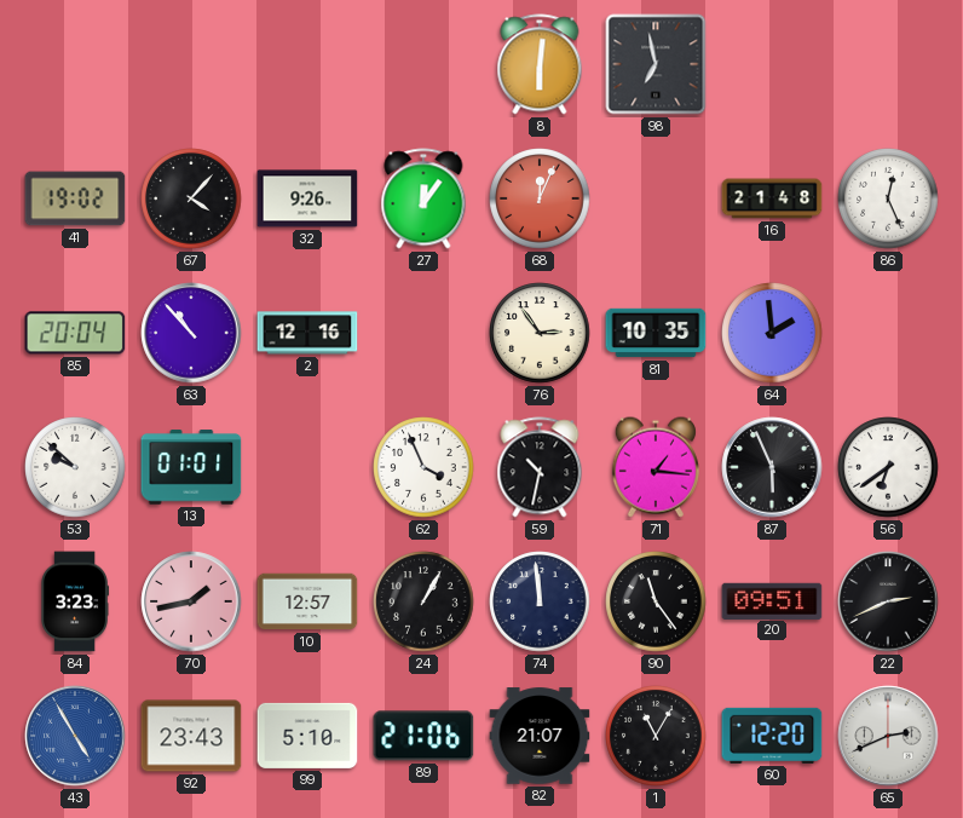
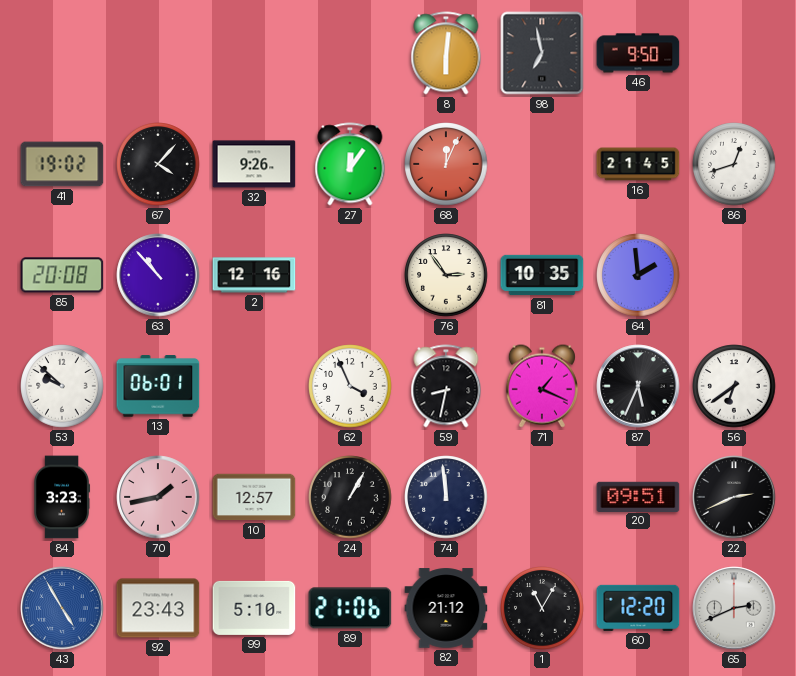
46: none -> 9:50
16: 21:48 -> 21:45
86: 12:26 -> 12:42
85: 20:04 -> 20:08
13: 01:01 -> 06:01
59: 10:32 -> 8:32
71: 1:16 -> 1:19
87: 5:56 -> 5:34
90: 11:24 -> none
82: 21:07 -> 21:12
